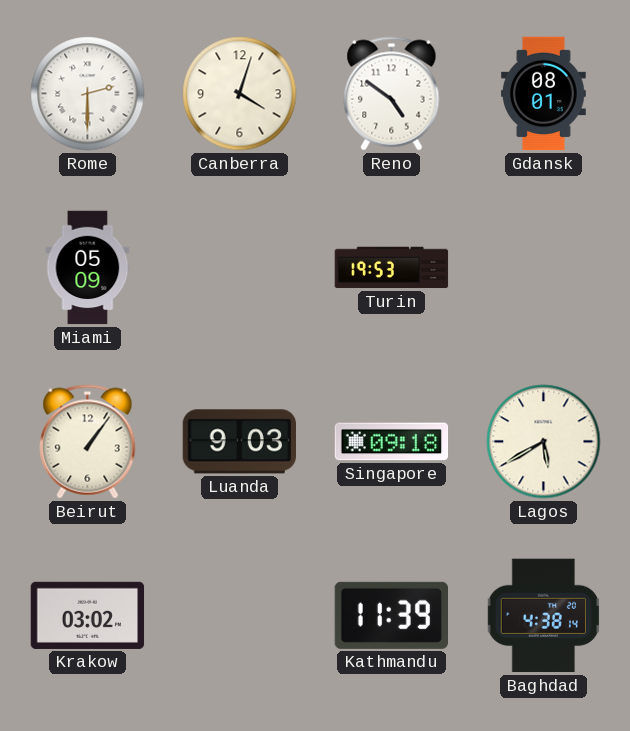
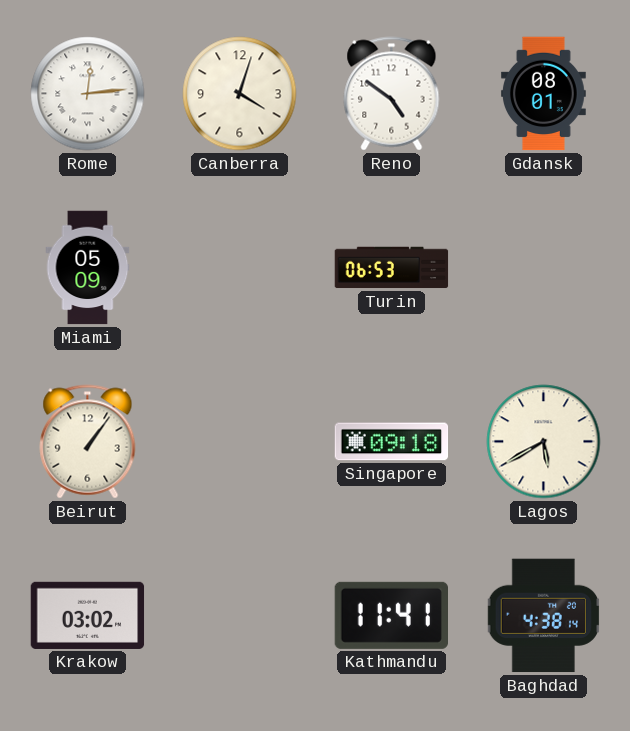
Rome: 2:30 -> 12:14
Turin: 19:53 -> 06:53
Luanda: 9:03 -> none
Kathmandu: 11:39 -> 11:41
